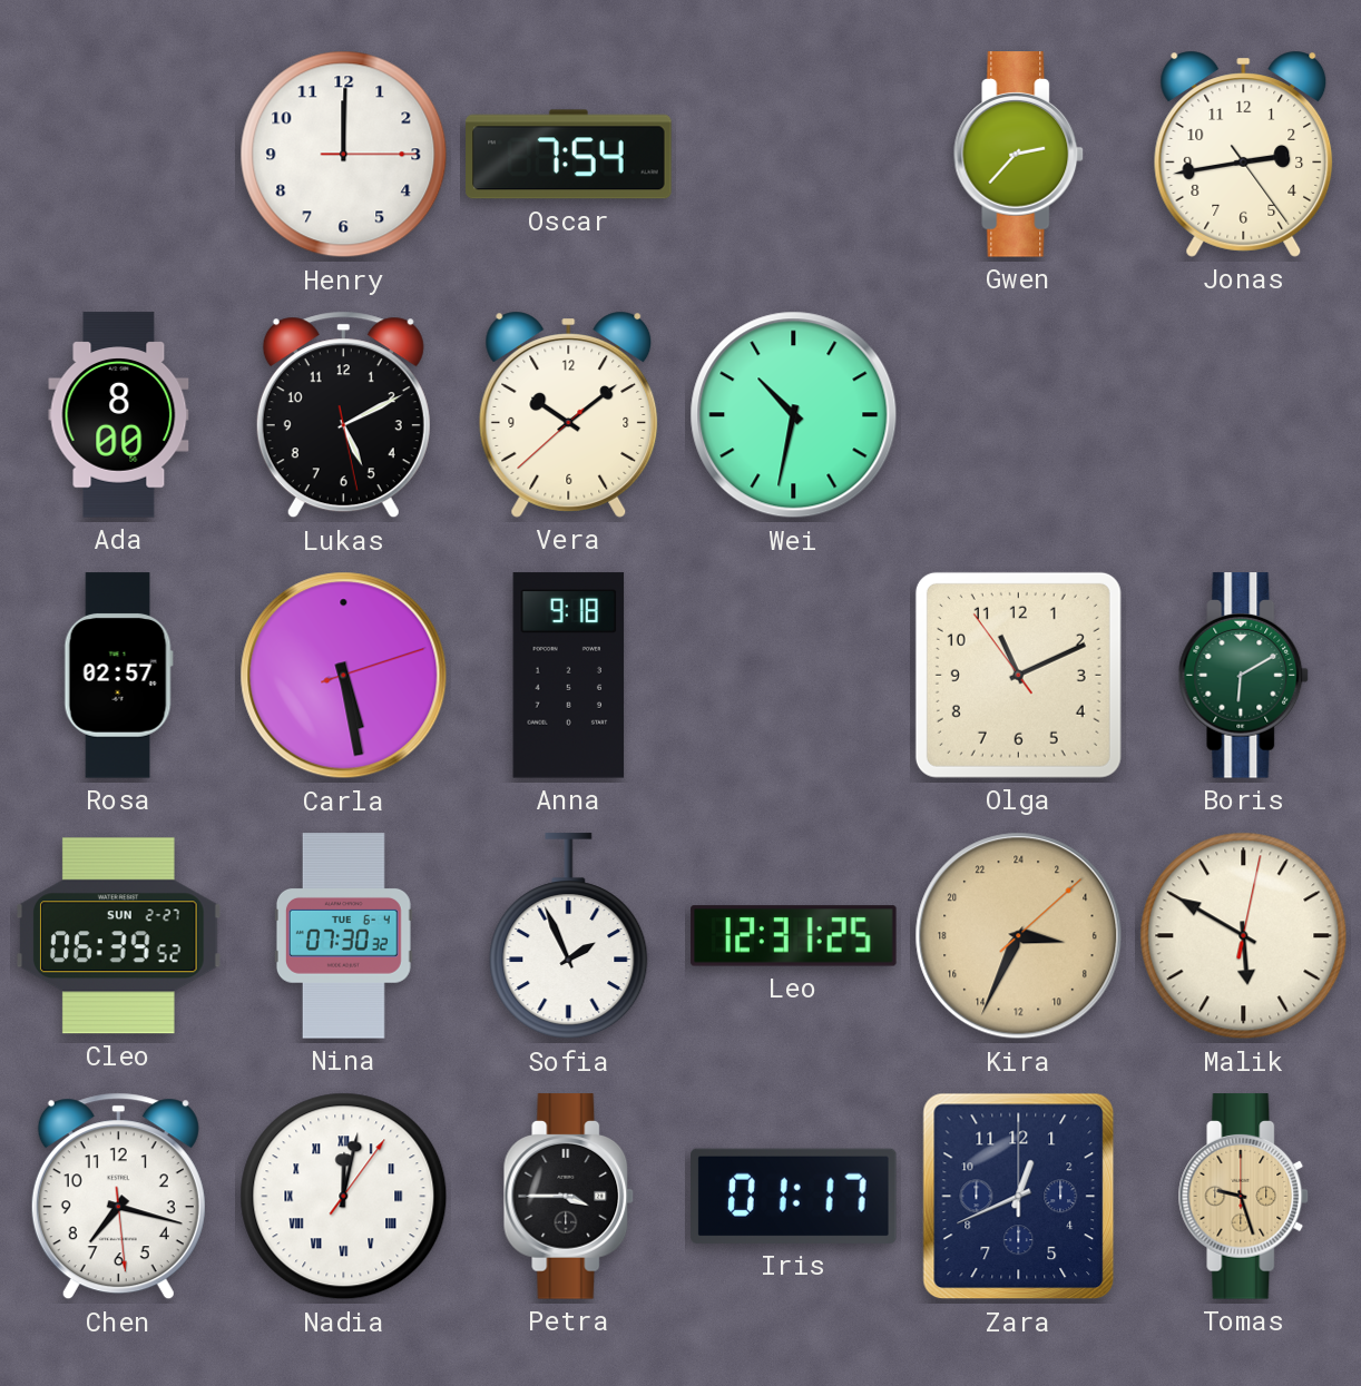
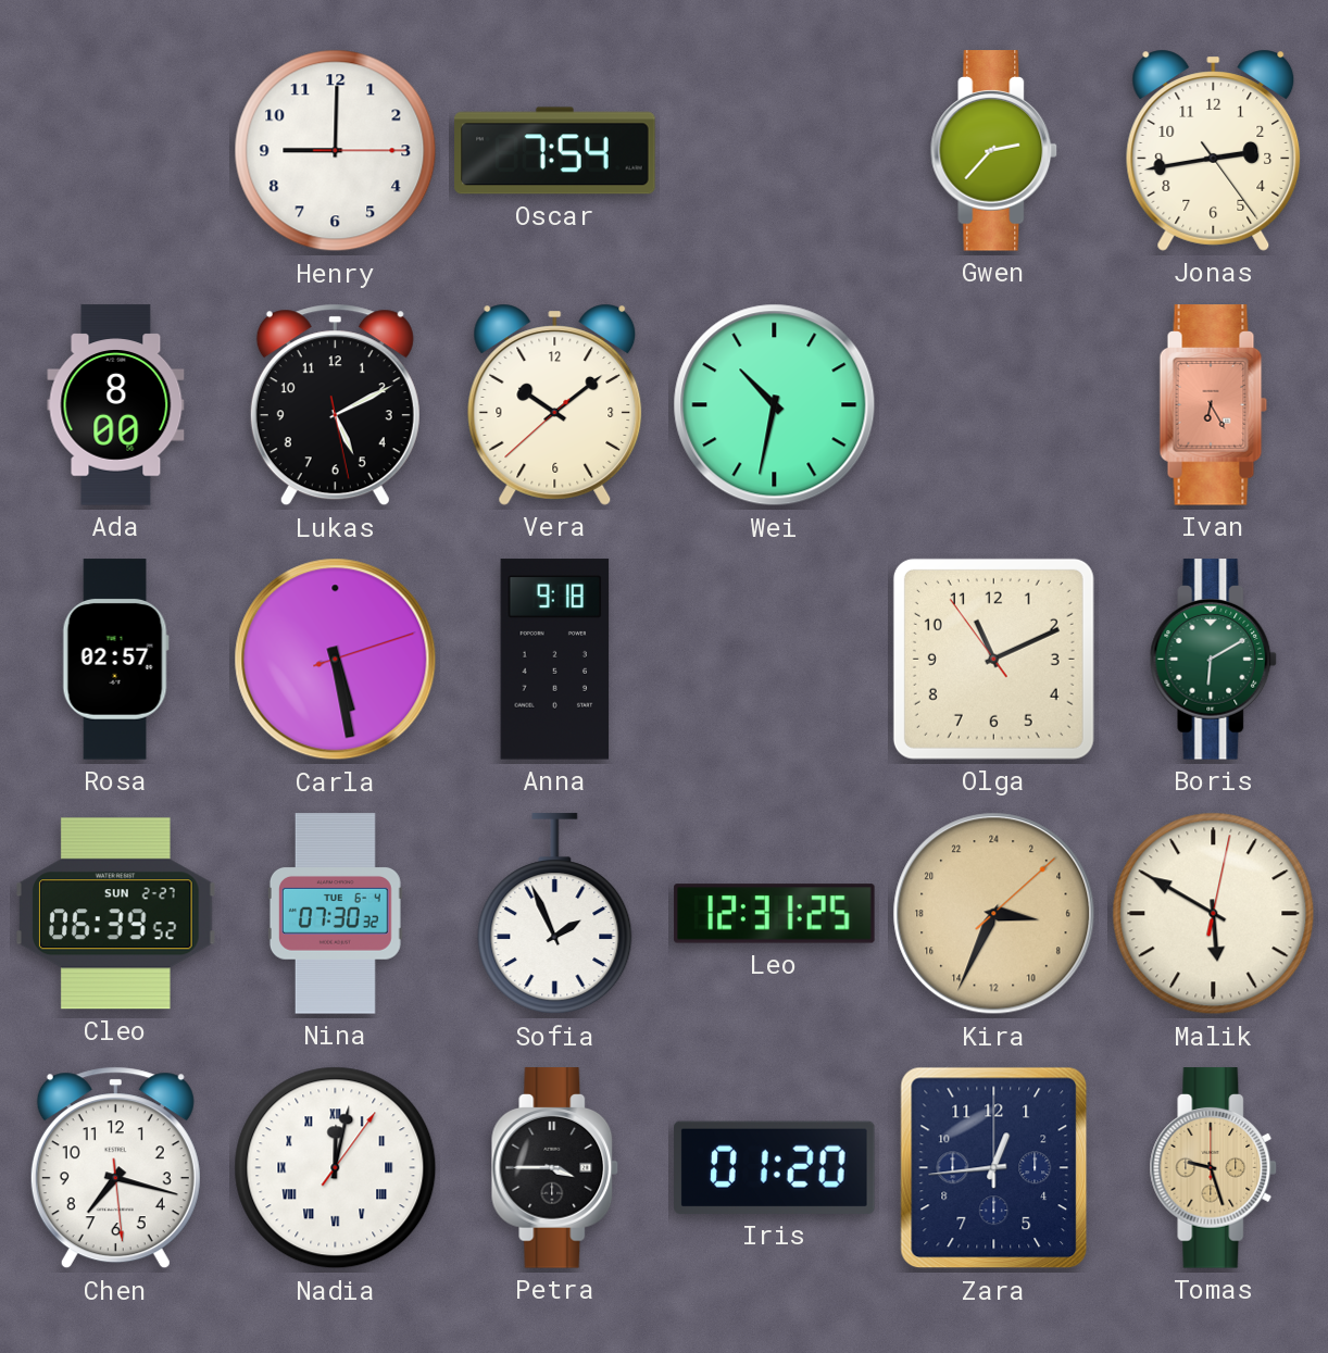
Henry: 12:00 -> 9:00
Ivan: none -> 6:25
Iris: 01:17 -> 01:20
Zara: 12:41 -> 12:44
